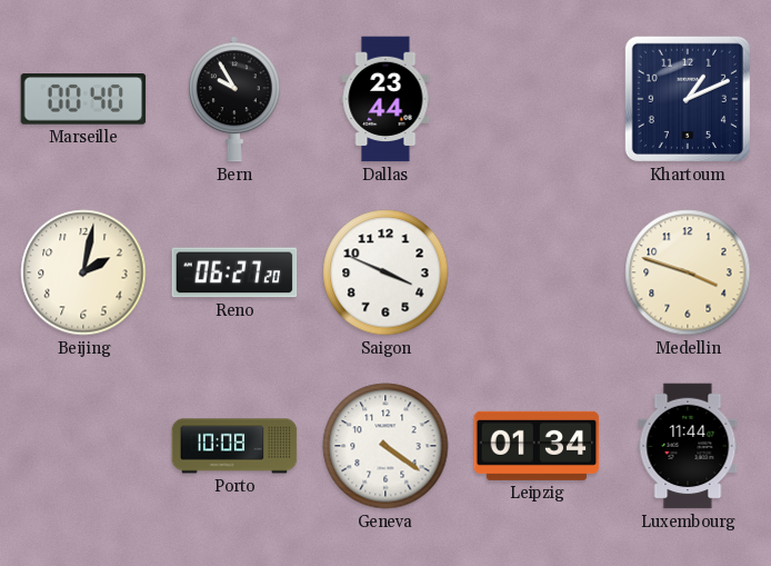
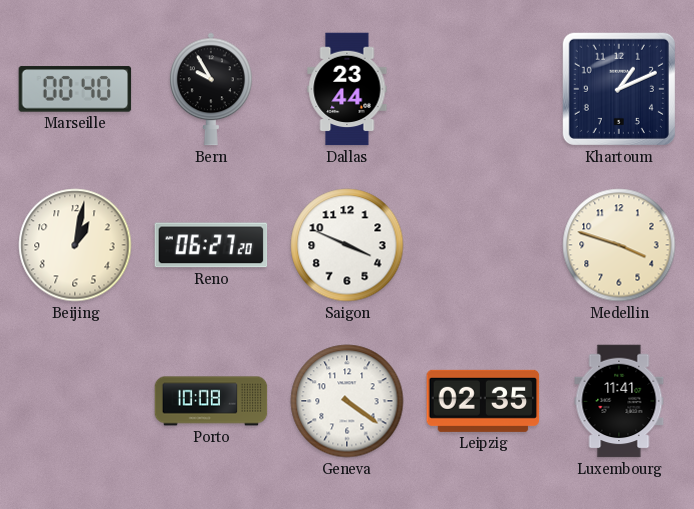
Beijing: 2:02 -> 1:02
Leipzig: 01:34 -> 02:35
Luxembourg: 11:44 -> 11:41
